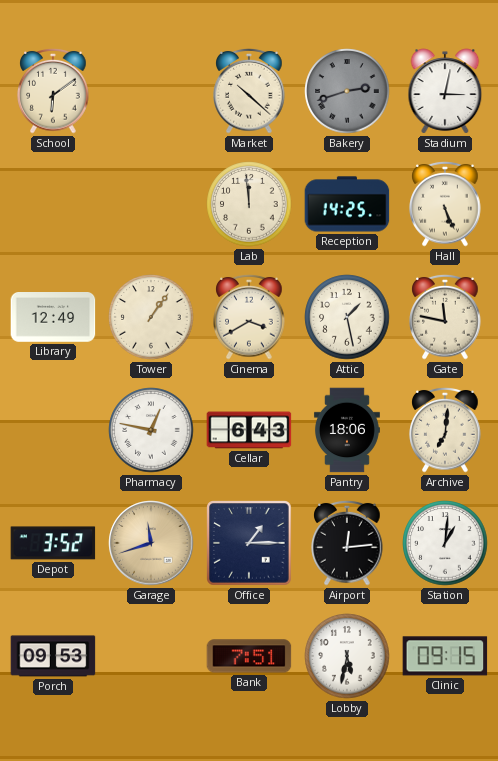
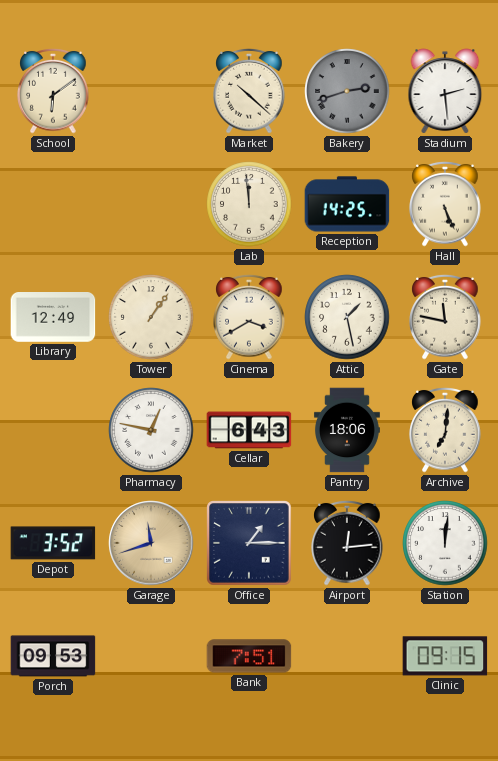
Stadium: 3:02 -> 2:29
Station: 1:01 -> 12:01
Lobby: 5:32 -> none
